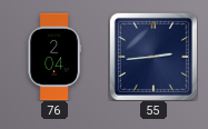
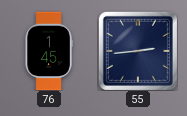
76: 2:04 -> 1:45
